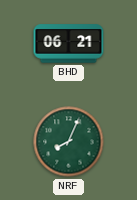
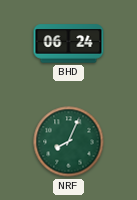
BHD: 06:21 -> 06:24
